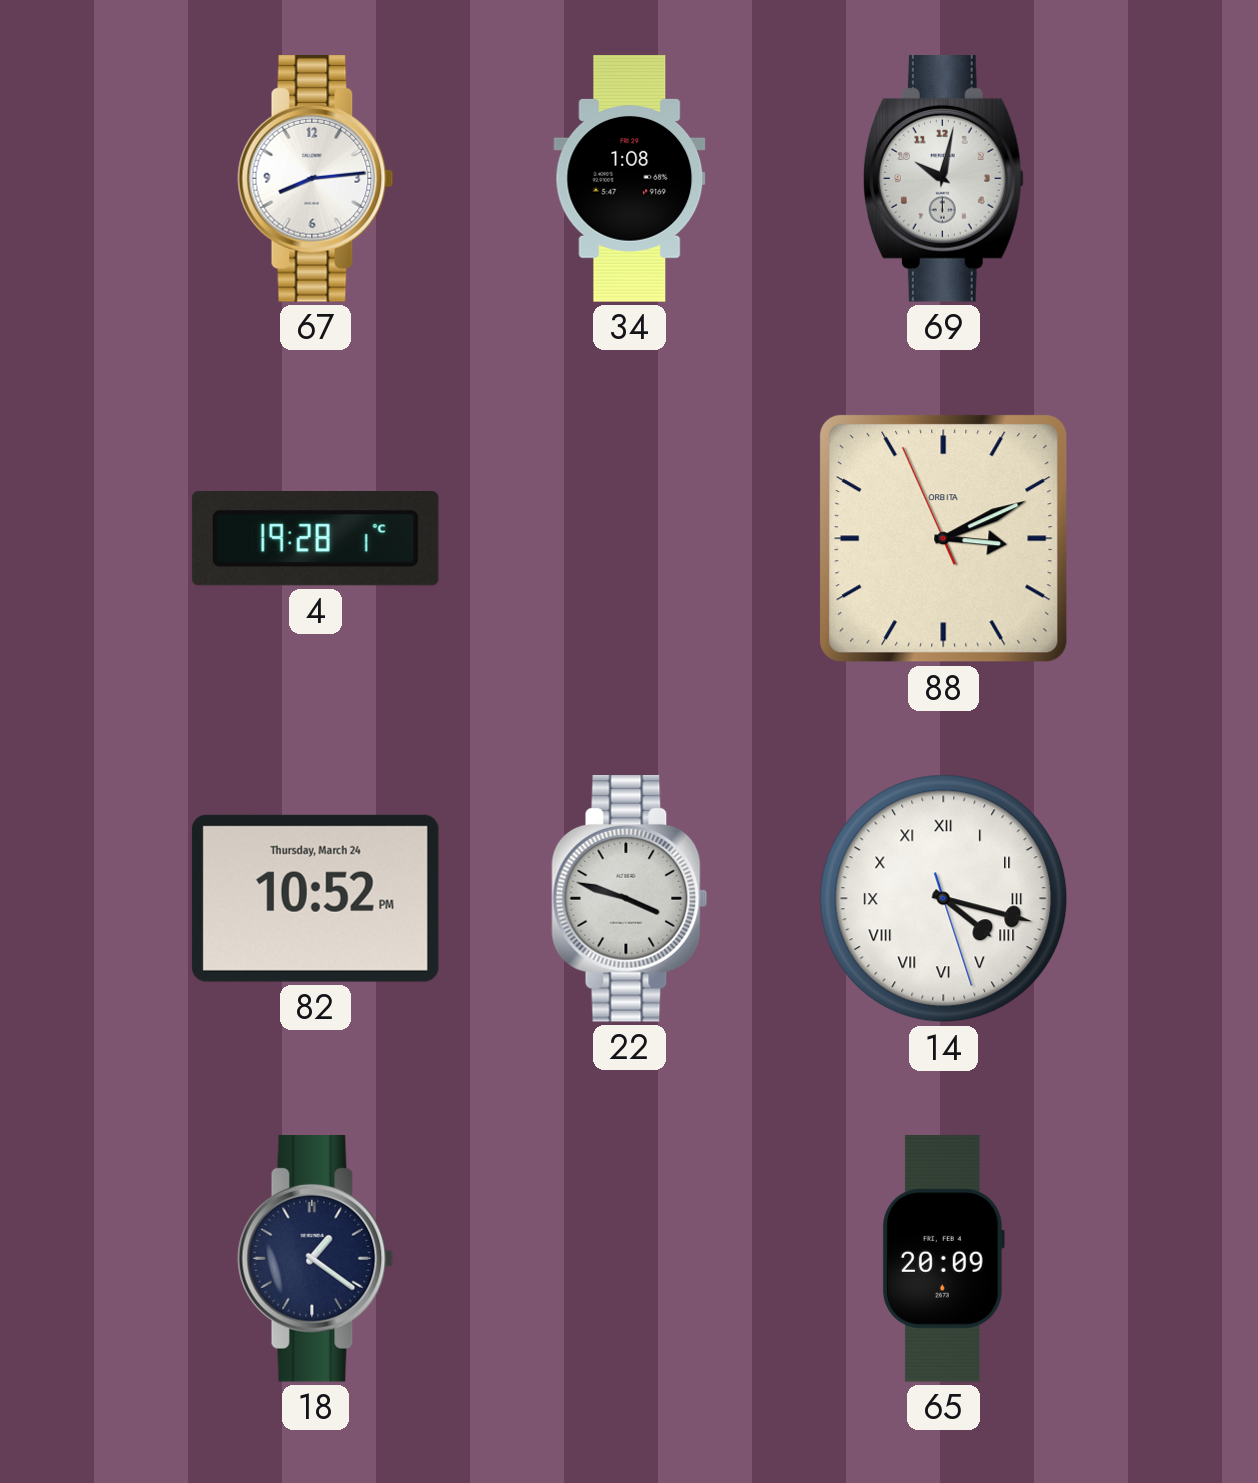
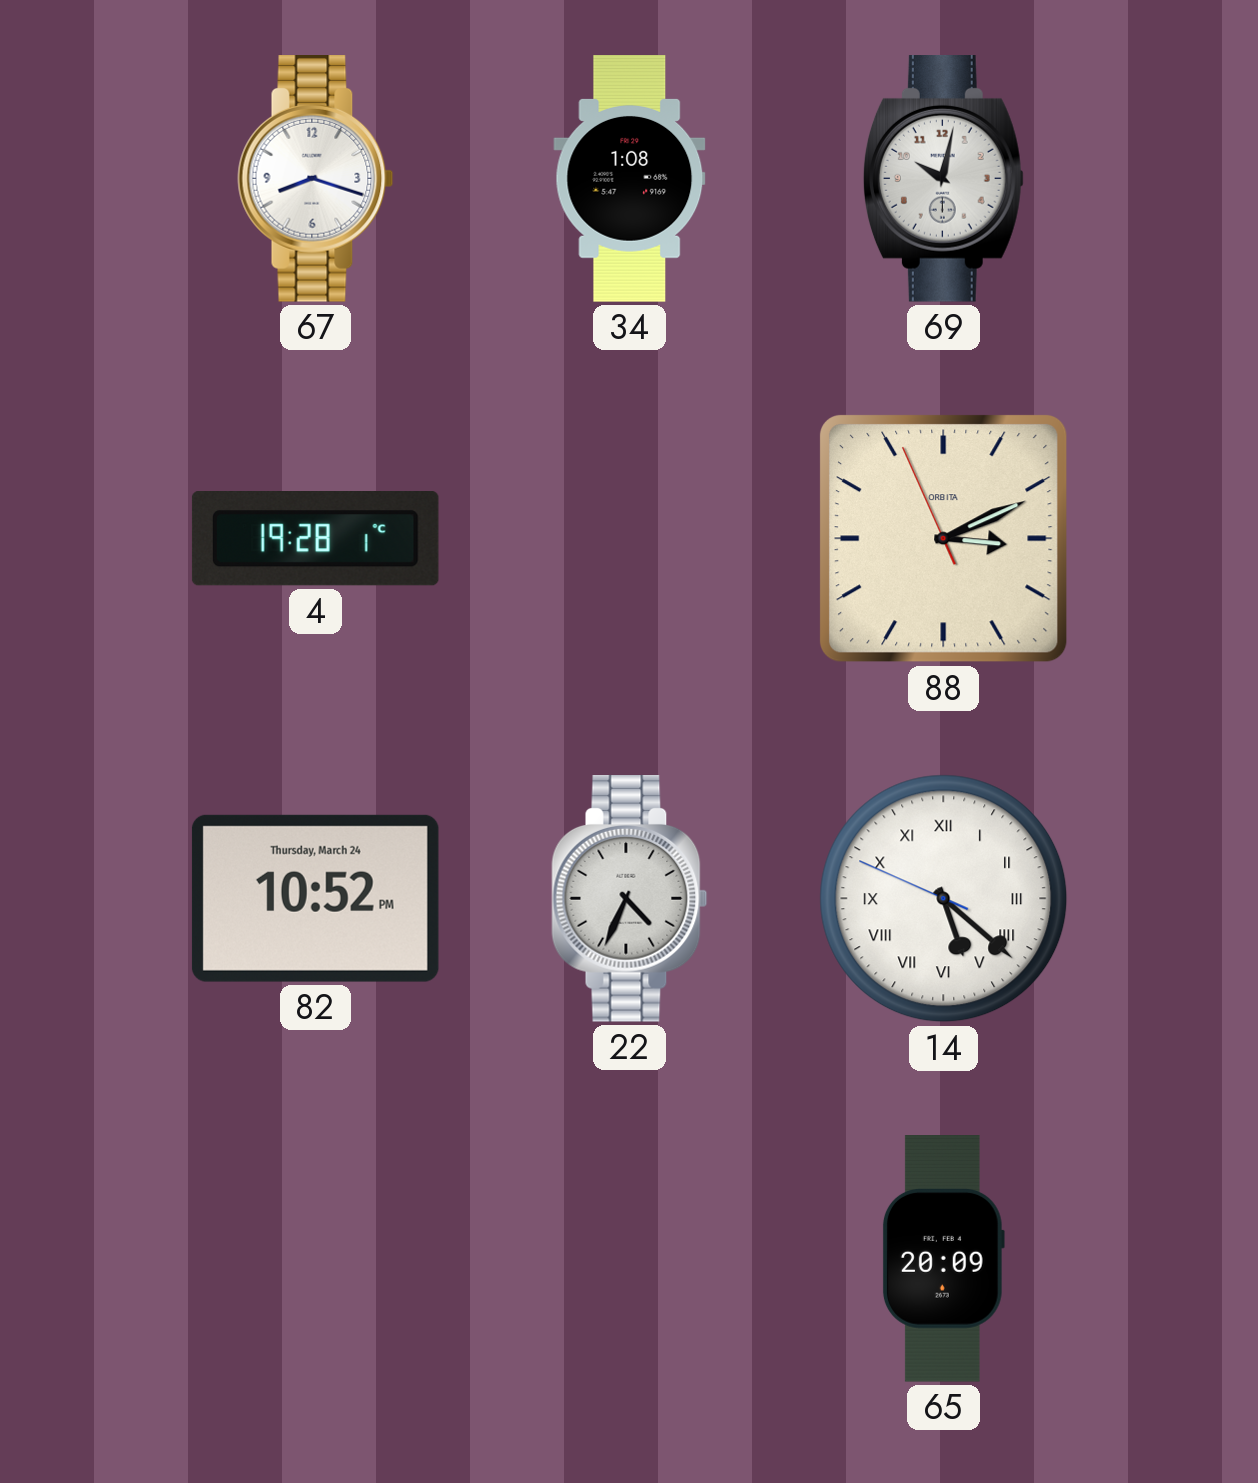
67: 8:14 -> 8:18
22: 3:48 -> 4:34
14: 4:17 -> 5:21
18: 1:21 -> none
